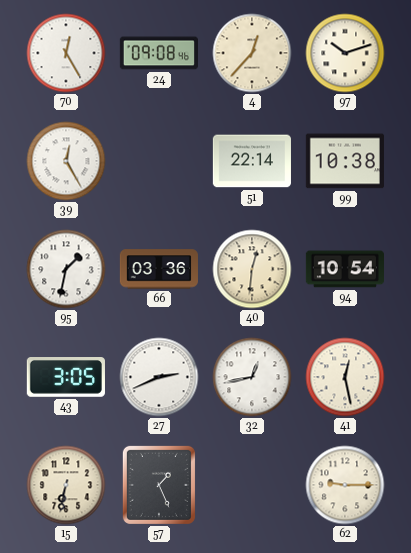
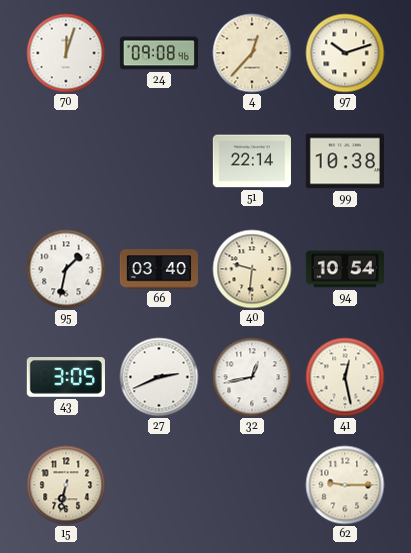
70: 12:25 -> 12:03
39: 12:25 -> none
66: 03:36 -> 03:40
40: 12:31 -> 9:31
57: 1:26 -> none
